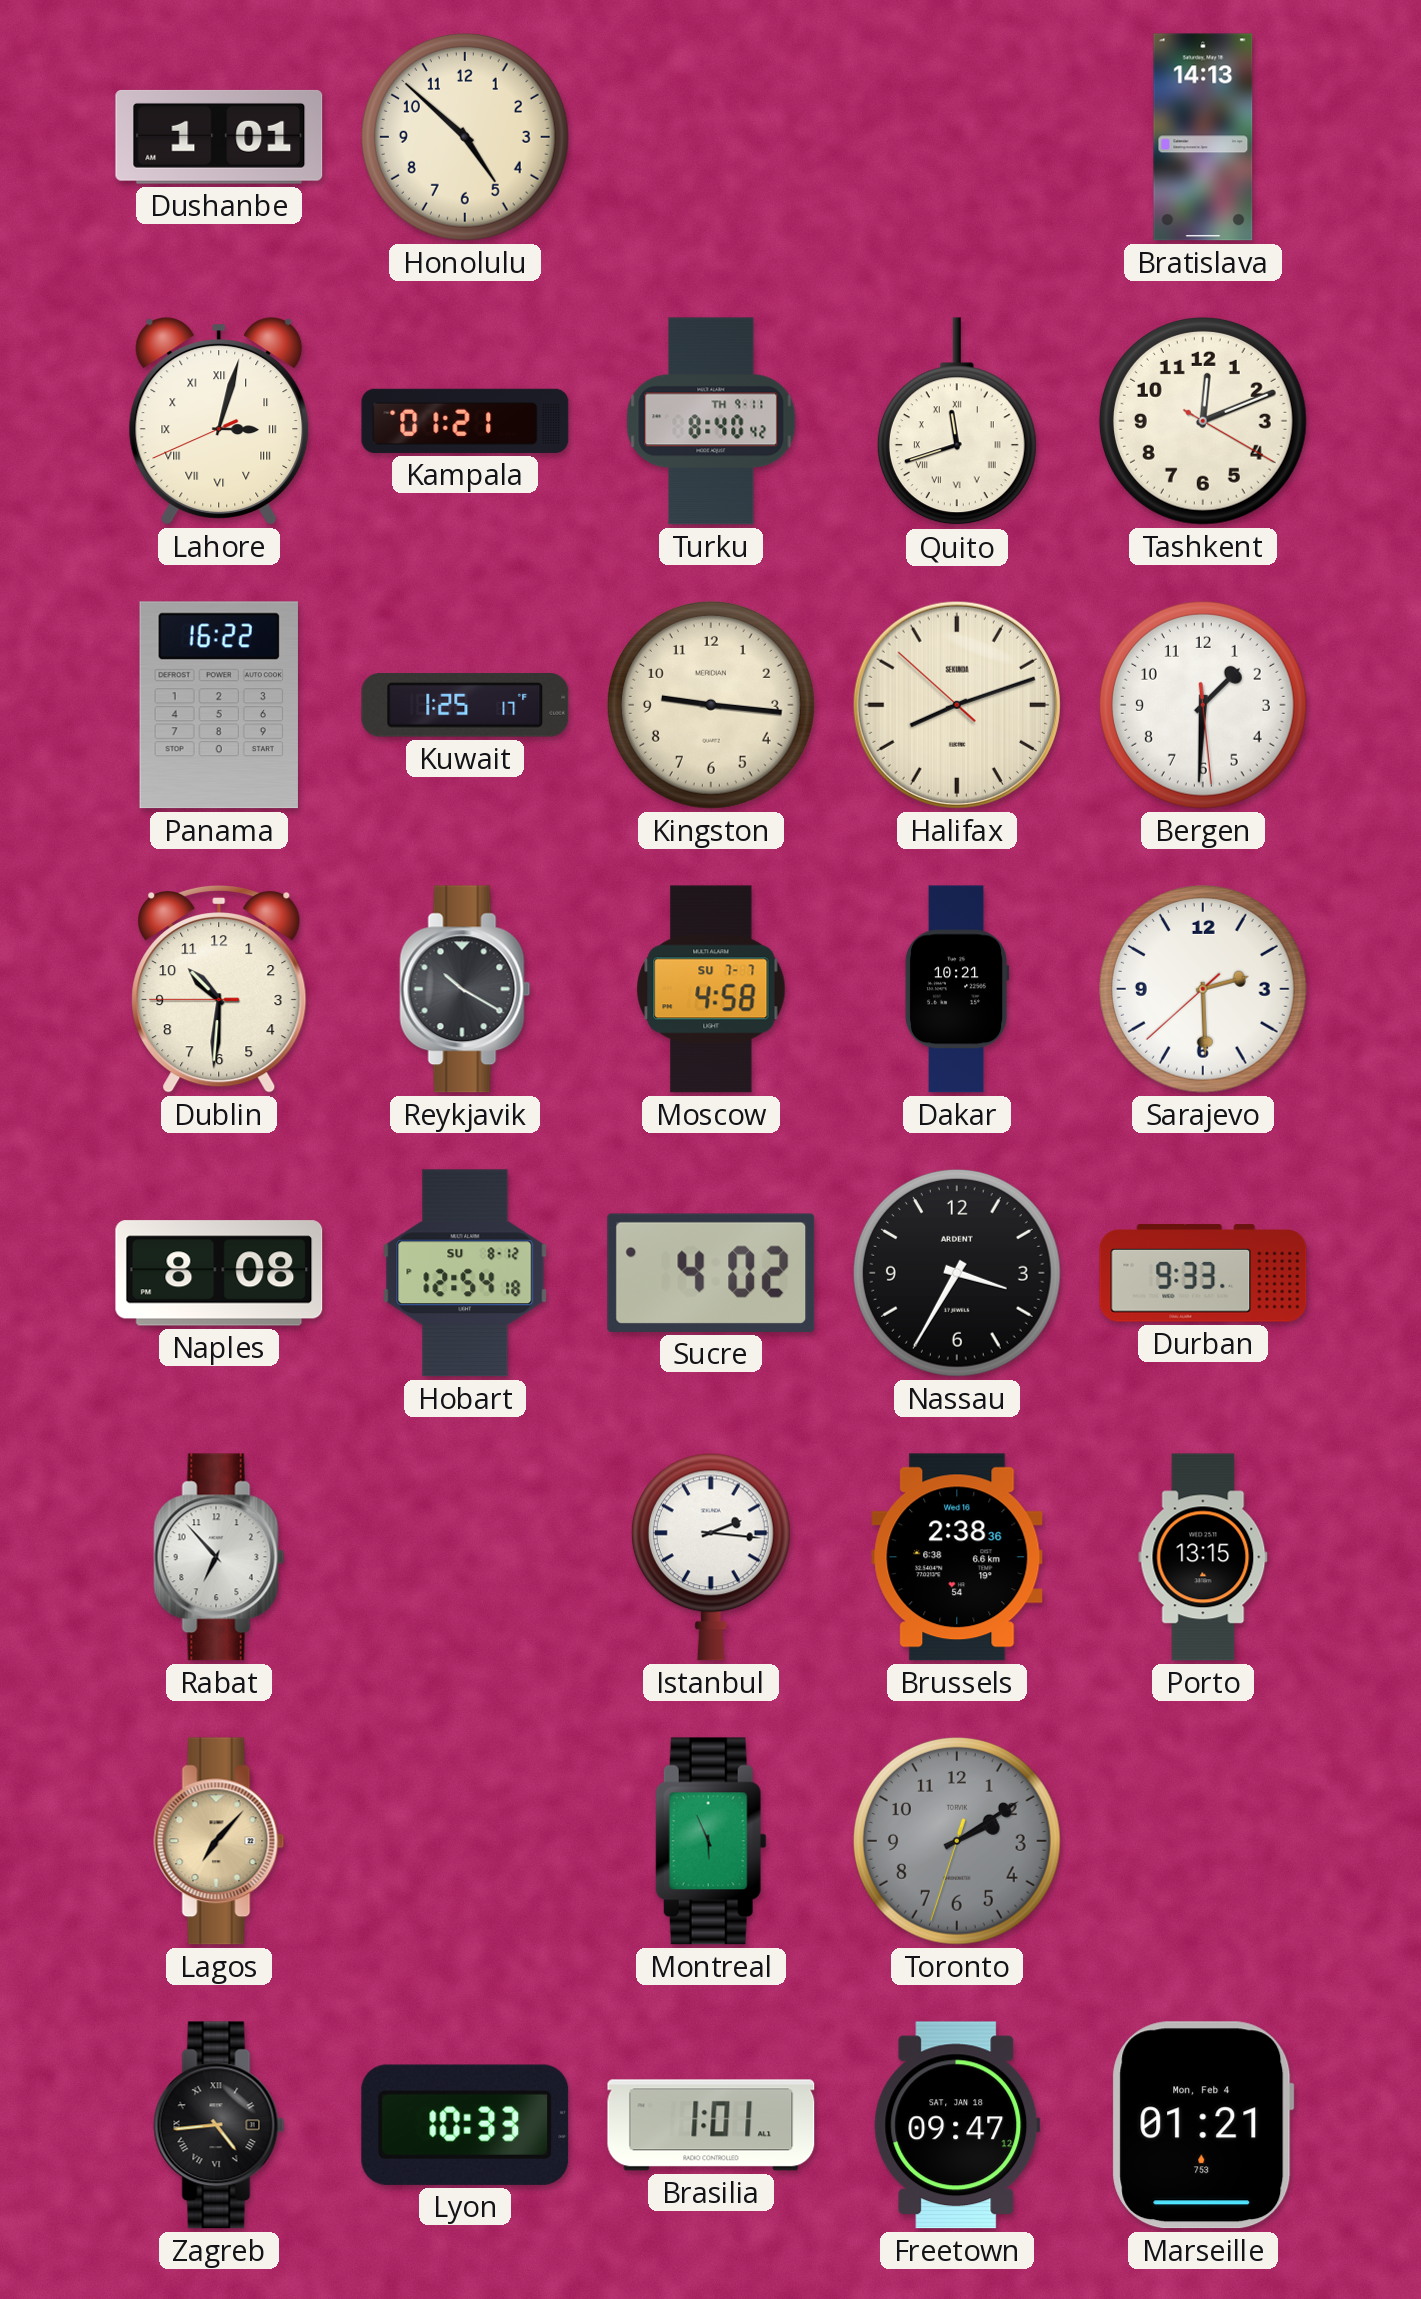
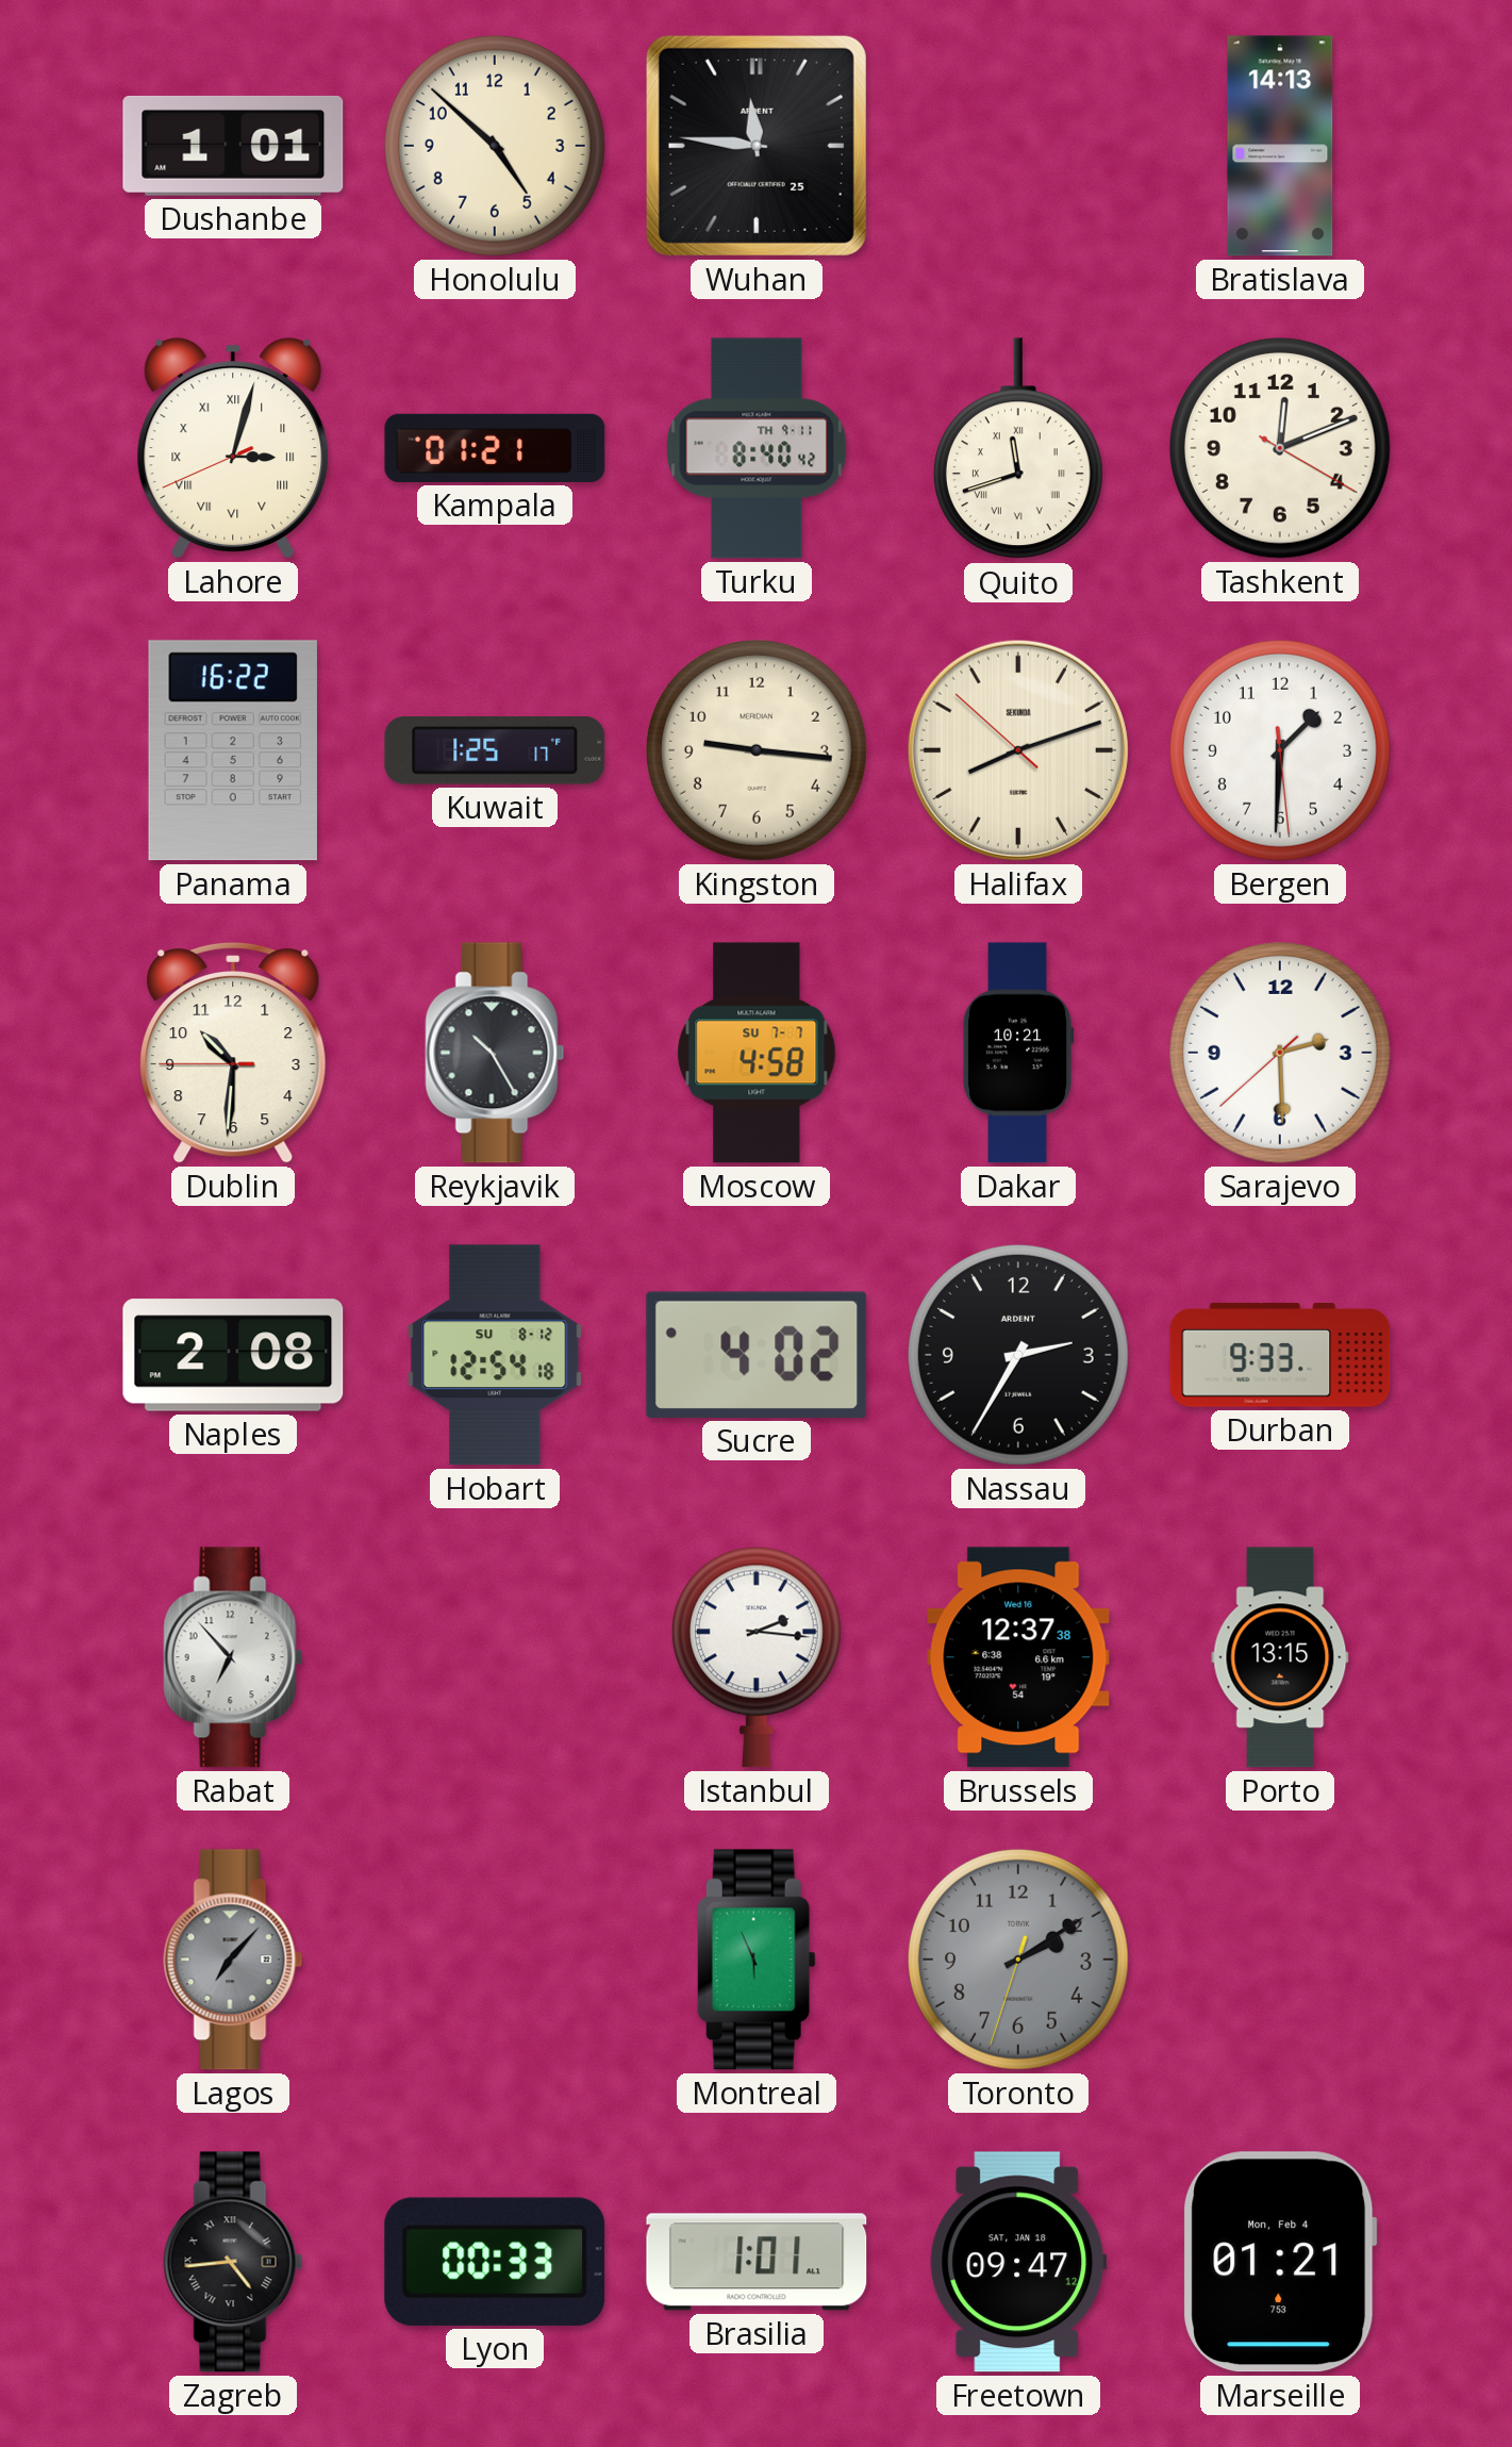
Wuhan: none -> 11:46
Reykjavik: 10:20 -> 10:25
Naples: 8:08 -> 2:08
Nassau: 3:35 -> 2:35
Brussels: 2:38 -> 12:37
Lagos dial: champagne -> grey
Lyon: 10:33 -> 00:33
